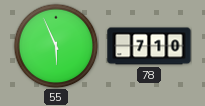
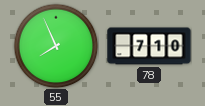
55: 5:56 -> 7:56
